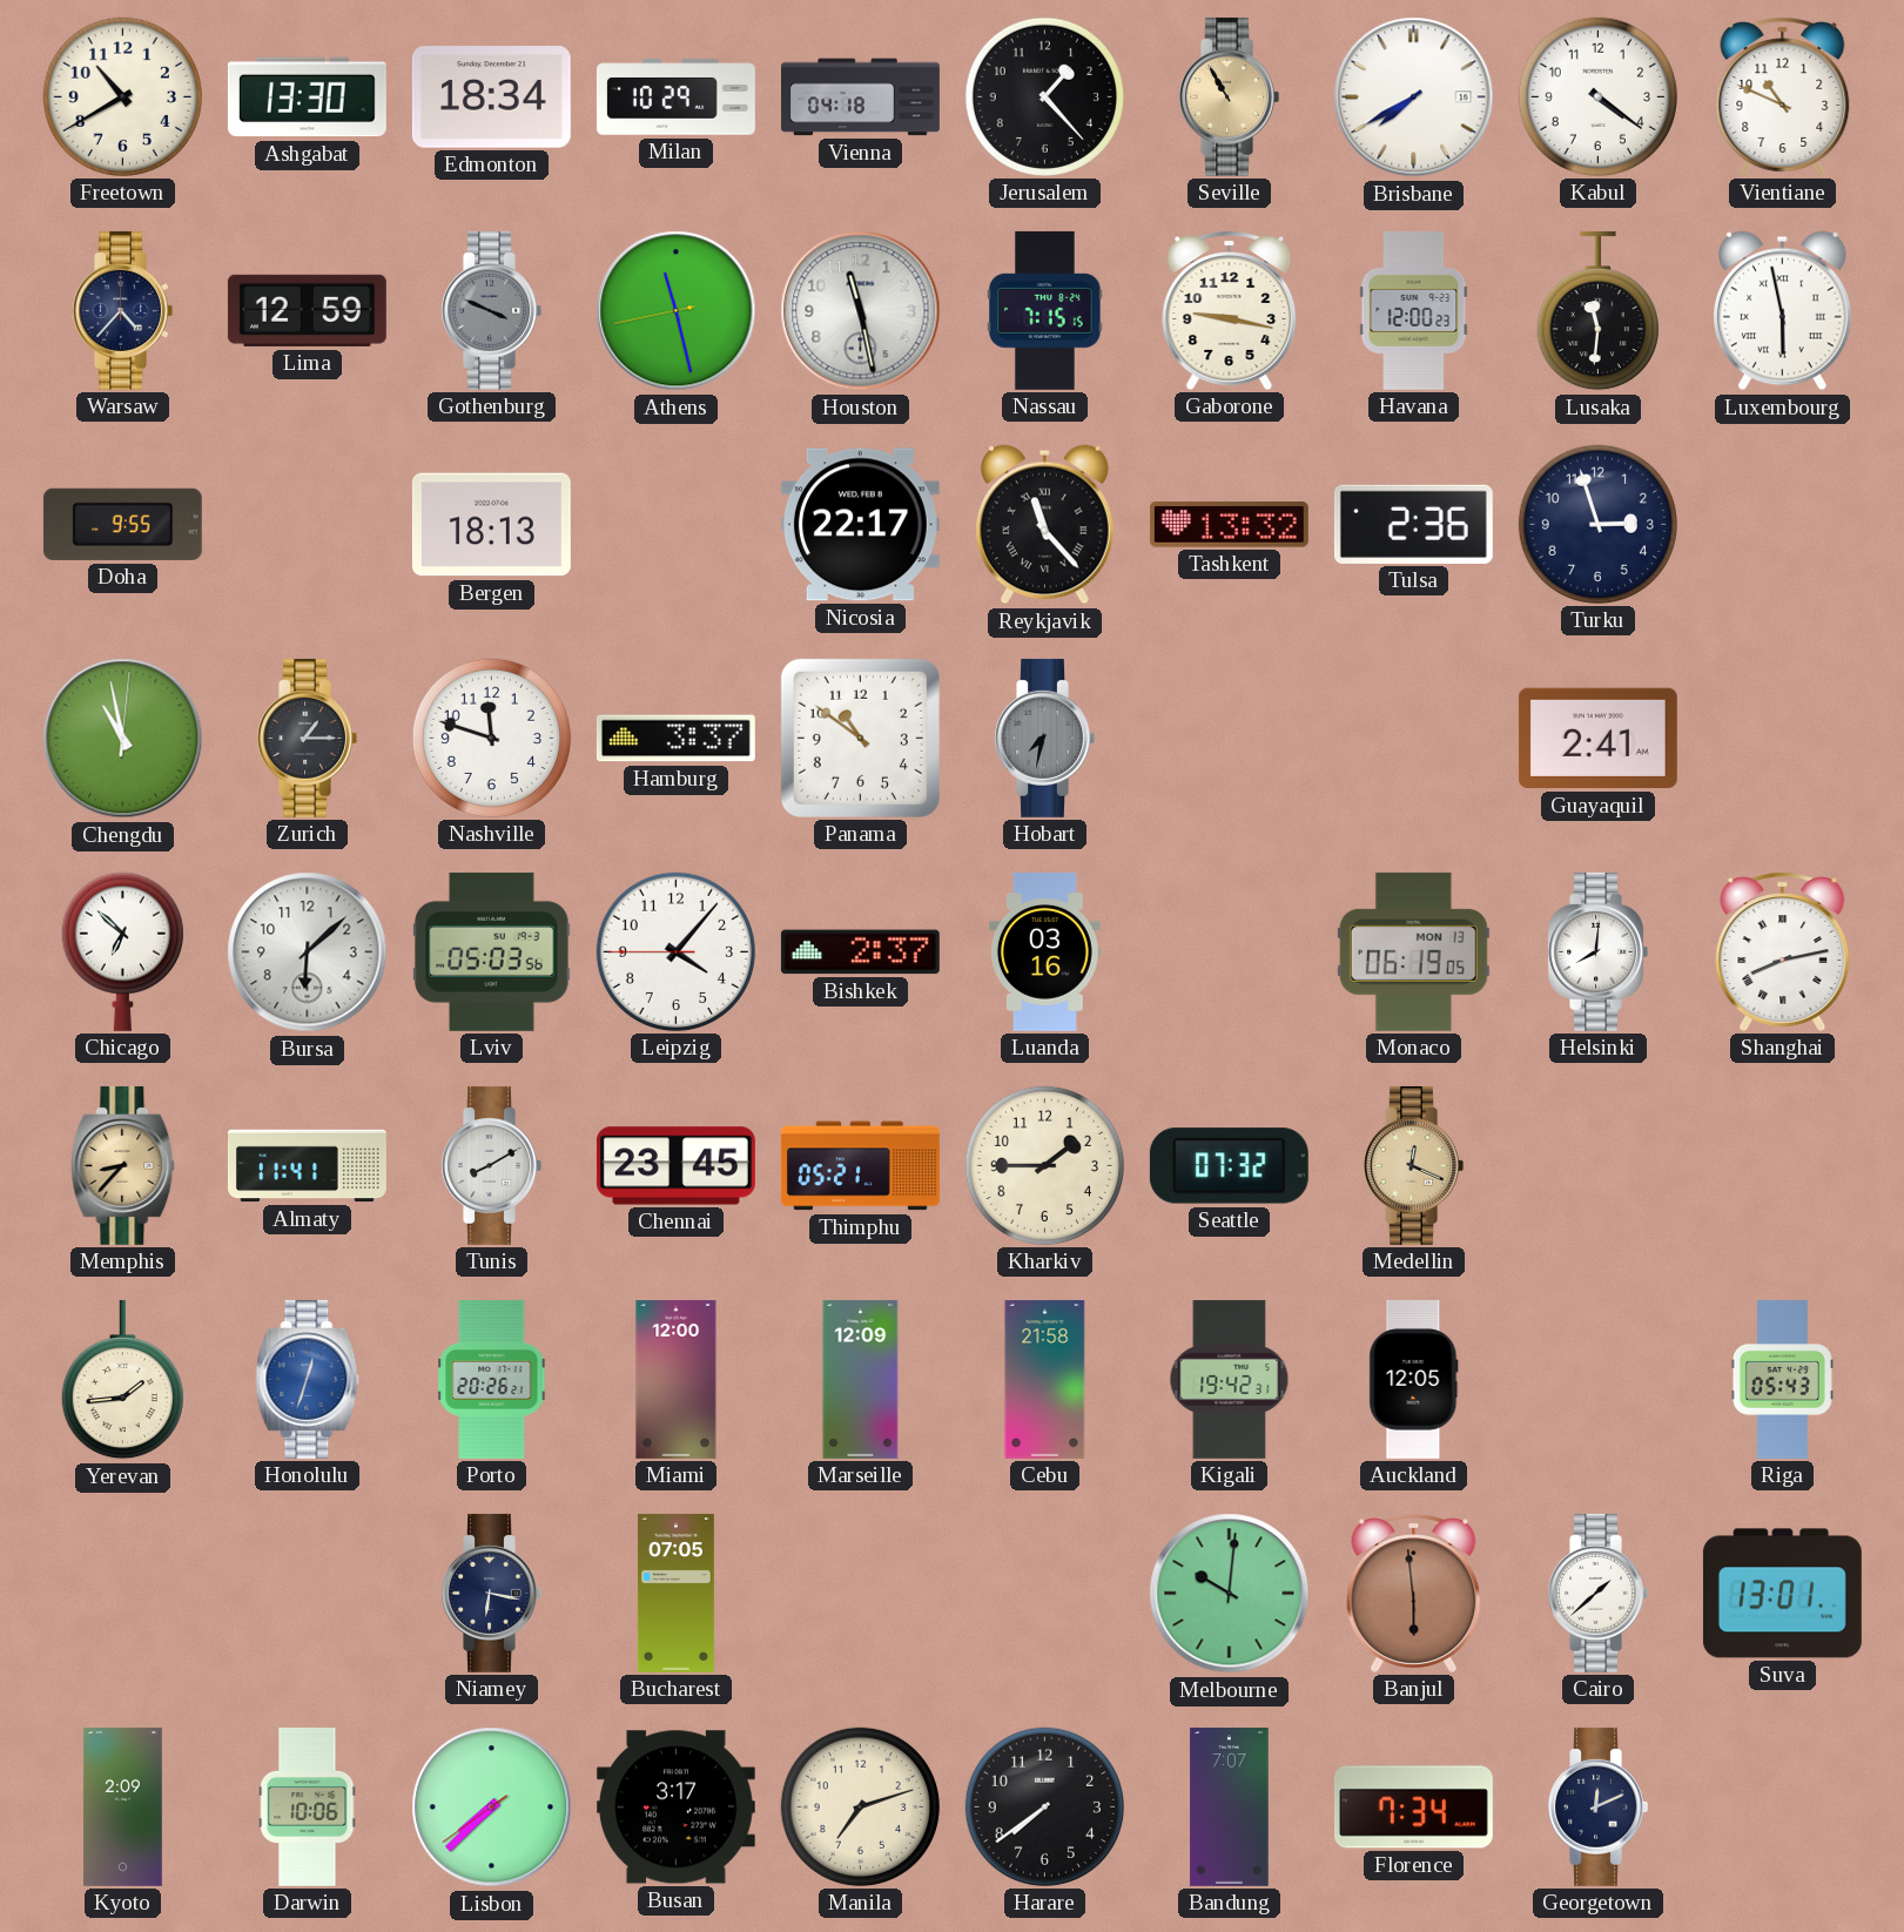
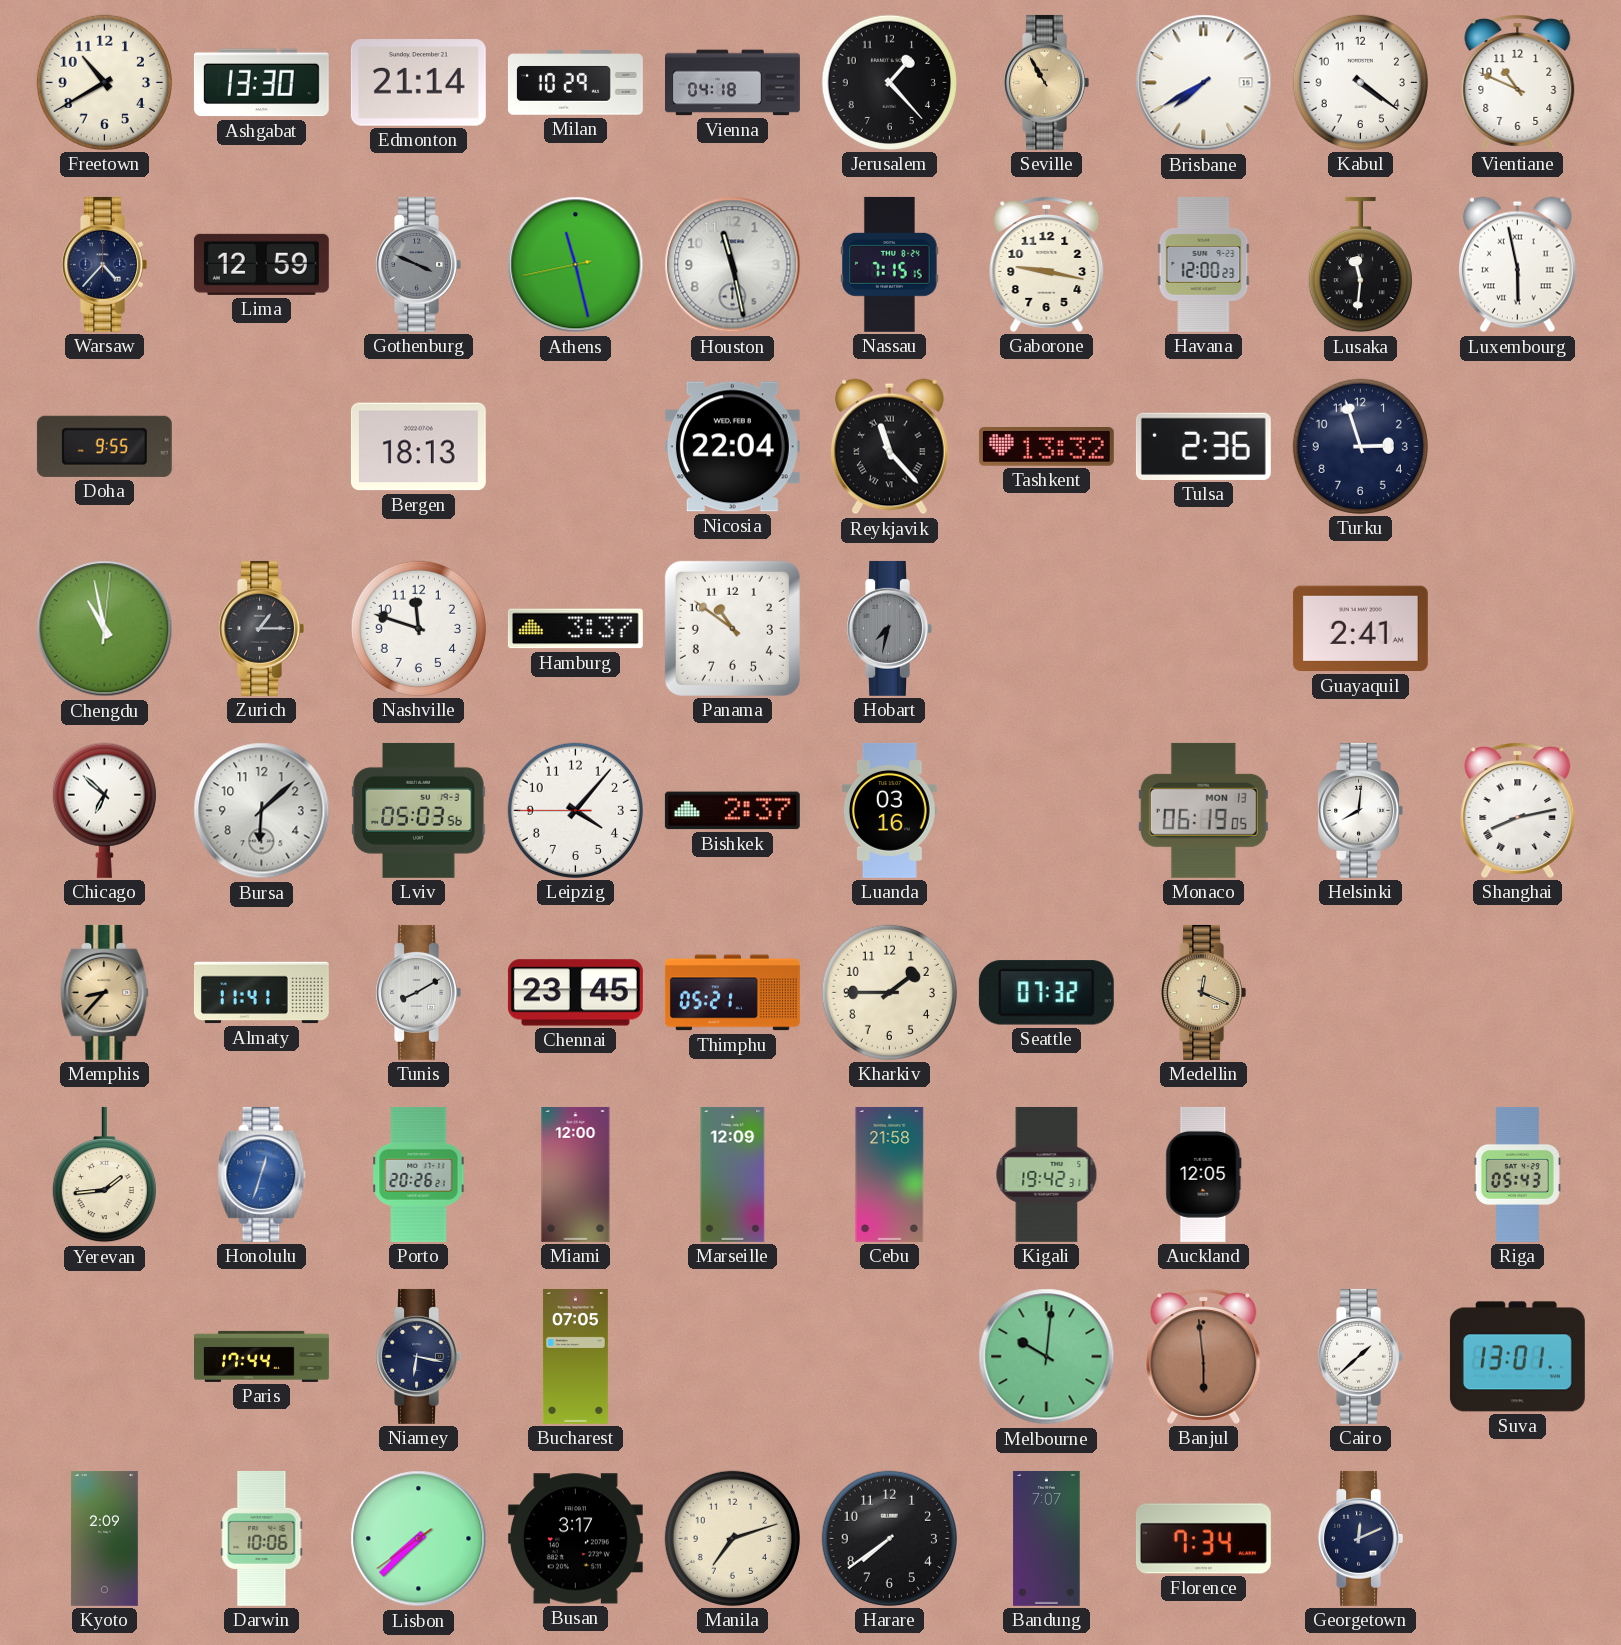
Edmonton: 18:34 -> 21:14
Nicosia: 22:17 -> 22:04
Paris: none -> 17:44
